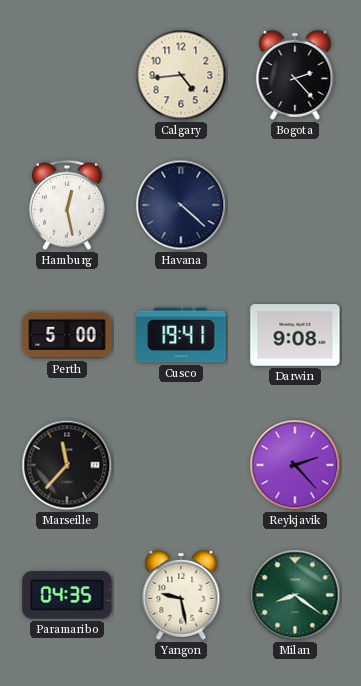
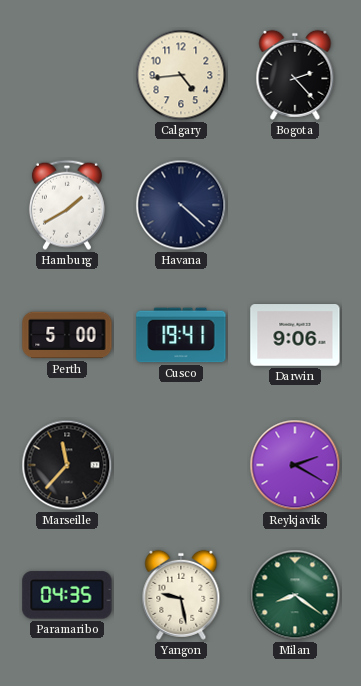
Hamburg: 12:28 -> 1:40
Darwin: 9:08 -> 9:06
Reykjavik: 2:23 -> 2:20
